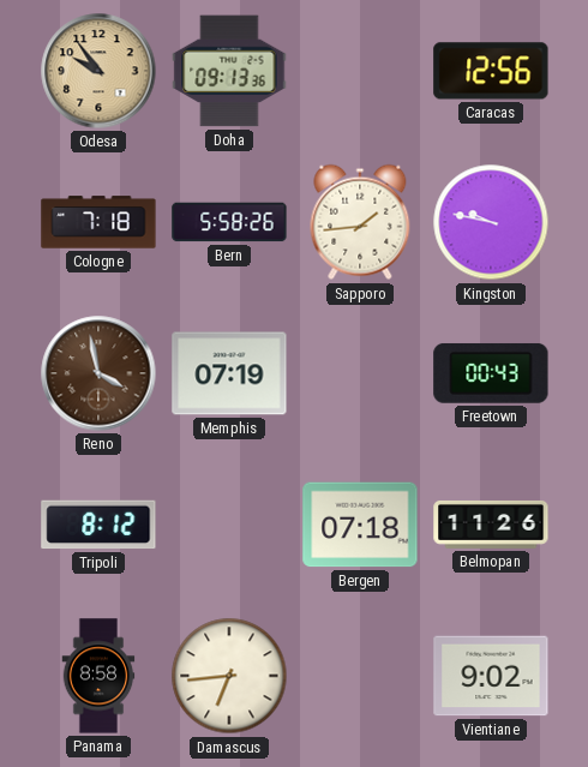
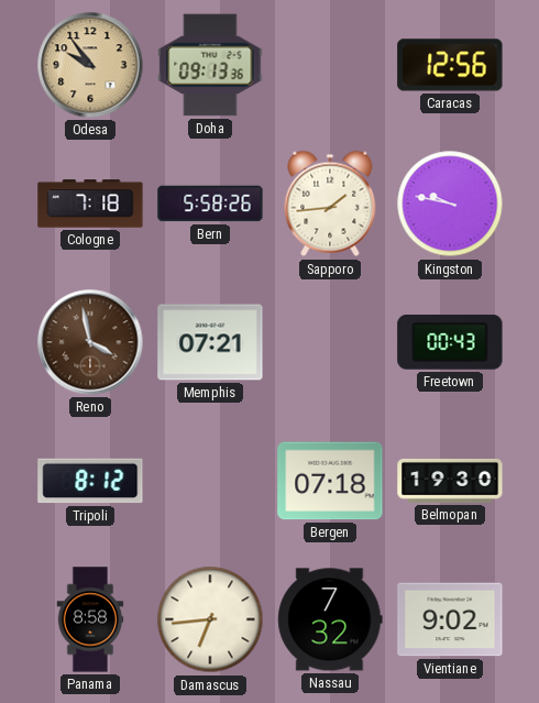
Memphis: 07:19 -> 07:21
Belmopan: 11:26 -> 19:30
Nassau: none -> 7:32
